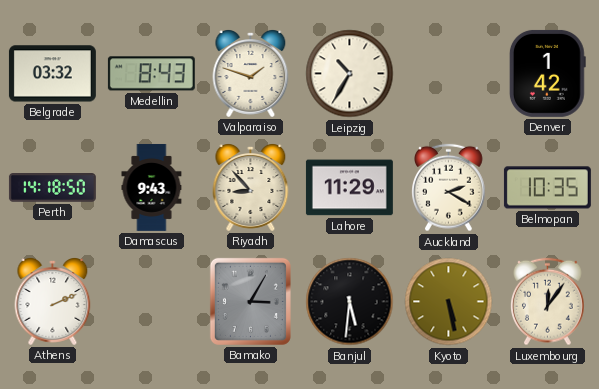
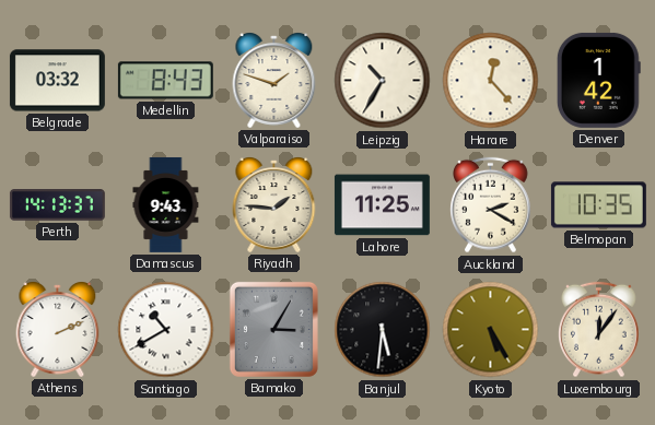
Harare: none -> 12:23
Perth: 14:18 -> 14:13
Riyadh: 8:53 -> 1:46
Lahore: 11:29 -> 11:25
Santiago: none -> 10:40
Kyoto: 5:28 -> 5:25
